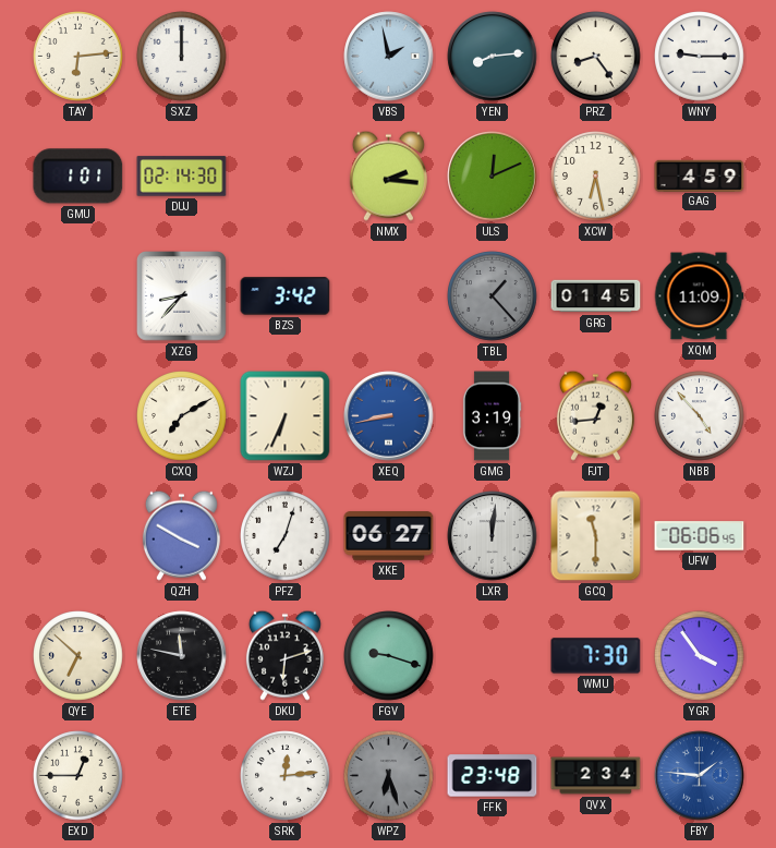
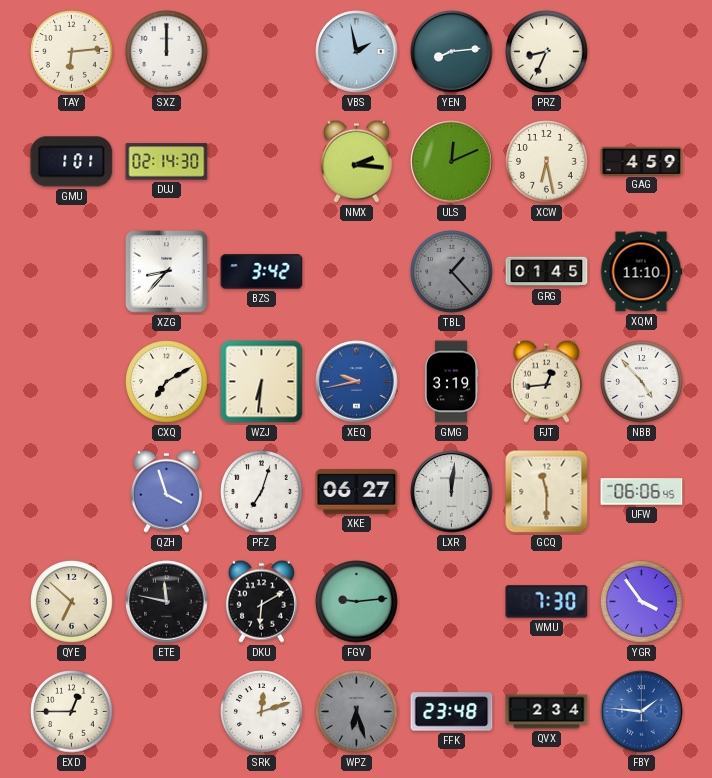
PRZ: 8:24 -> 8:34
WNY: 9:15 -> none
XQM: 11:09 -> 11:10
WZJ: 6:34 -> 6:31
XEQ: 8:43 -> 9:43
QZH: 3:50 -> 3:57
DKU: 6:12 -> 6:10
FGV: 9:18 -> 9:14
SRK: 12:14 -> 12:12
